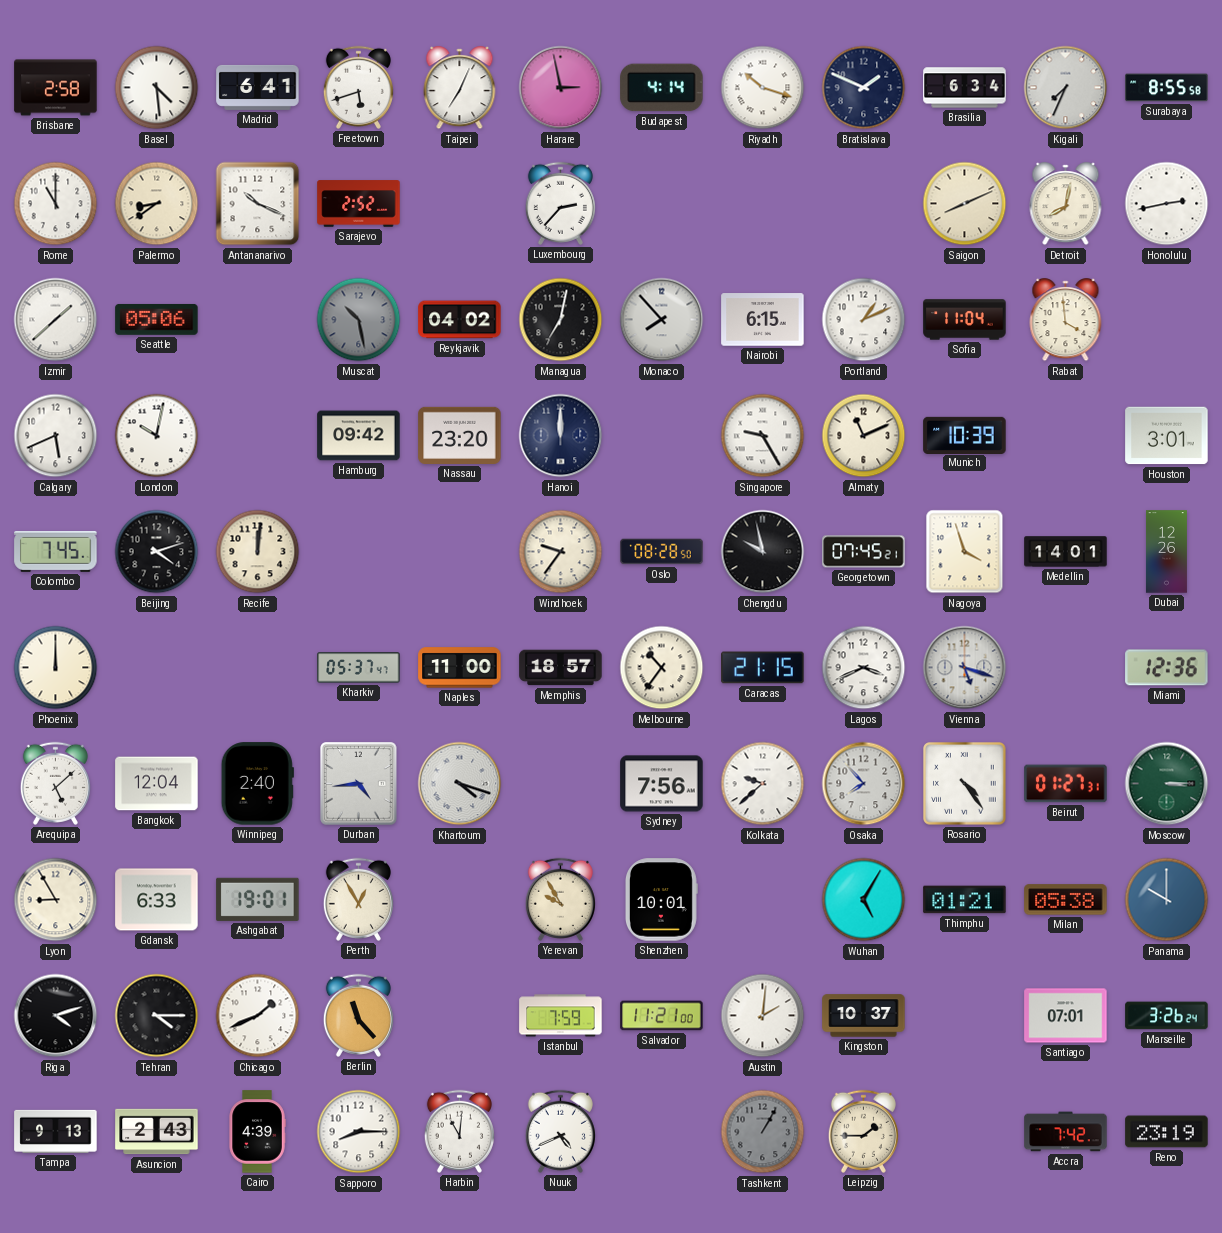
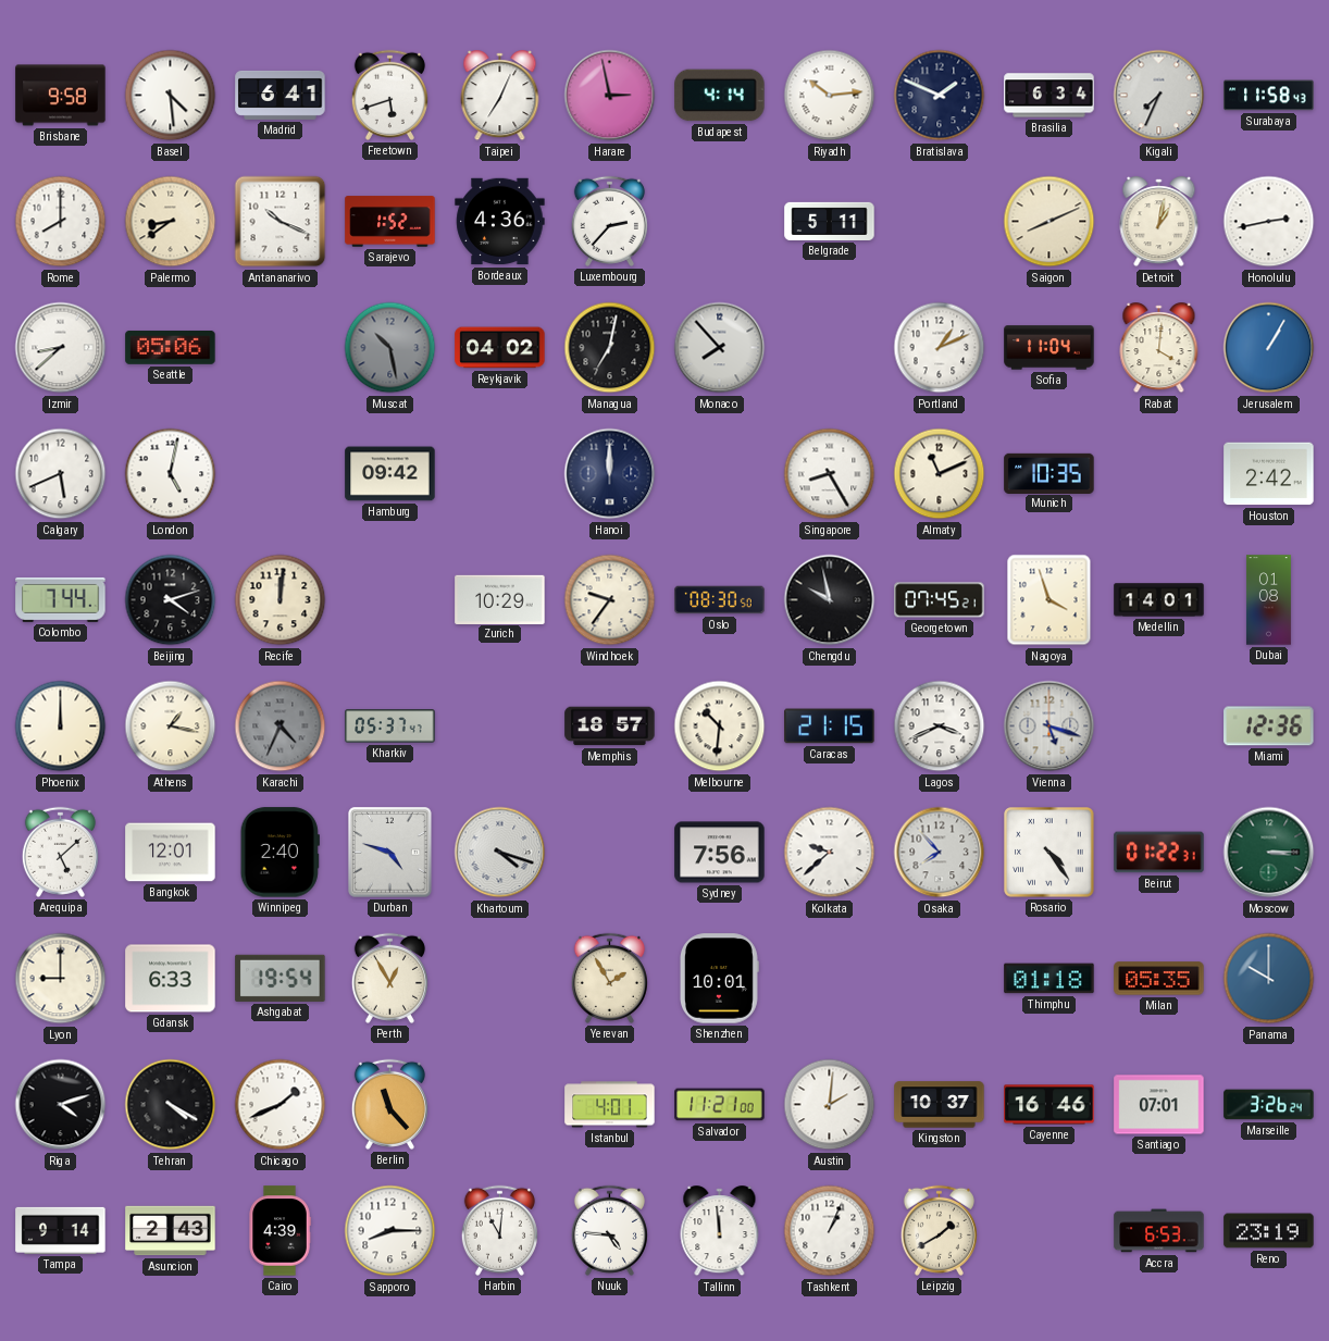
Brisbane: 2:58 -> 9:58
Riyadh: 10:18 -> 10:14
Surabaya: 8:55 -> 11:58
Rome: 11:00 -> 8:00
Sarajevo: 2:52 -> 1:52
Bordeaux: none -> 4:36
Belgrade: none -> 5:11
Detroit: 8:02 -> 1:02
Izmir: 1:38 -> 8:38
Nairobi: 6:15 -> none
Rabat: 3:59 -> 4:01
Jerusalem: none -> 1:05
London: 10:02 -> 5:02
Nassau: 23:20 -> none
Singapore: 9:25 -> 8:25
Munich: 10:39 -> 10:35
Houston: 3:01 -> 2:42
Colombo: 7:45 -> 7:44
Zurich: none -> 10:29
Oslo: 08:28 -> 08:30
Dubai: 12:26 -> 01:08
Athens: none -> 1:17
Karachi: none -> 4:34
Naples: 11:00 -> none
Melbourne: 10:36 -> 10:31
Bangkok: 12:04 -> 12:01
Durban: 4:44 -> 4:48
Beirut: 01:27 -> 01:22
Lyon: 8:55 -> 9:00
Ashgabat: 19:01 -> 19:54
Yerevan: 9:55 -> 1:55
Wuhan: 5:05 -> none
Thimphu: 01:21 -> 01:18
Milan: 05:38 -> 05:35
Tehran: 4:15 -> 4:20
Istanbul: 7:59 -> 4:01
Cayenne: none -> 16:46
Tampa: 9:13 -> 9:14
Nuuk: 4:41 -> 4:46
Tallinn: none -> 11:59
Tashkent: 1:05 -> 1:04
Tashkent dial: grey -> white
Leipzig: 1:45 -> 1:40
Accra: 7:42 -> 6:53
